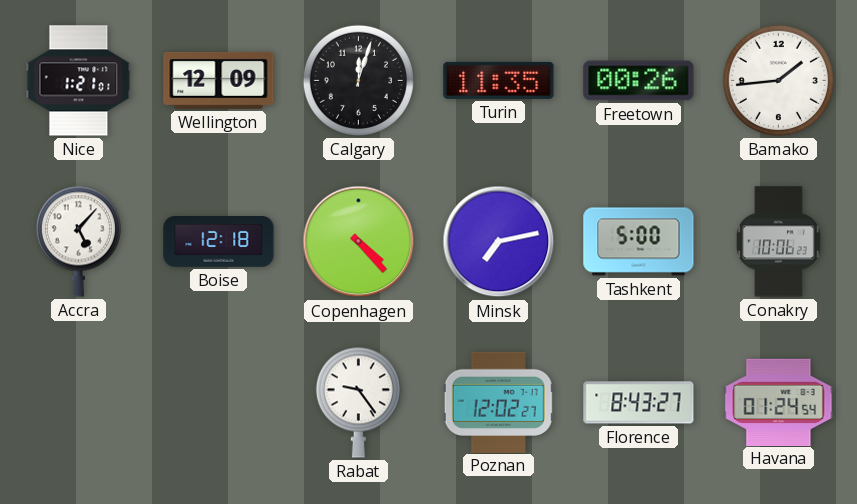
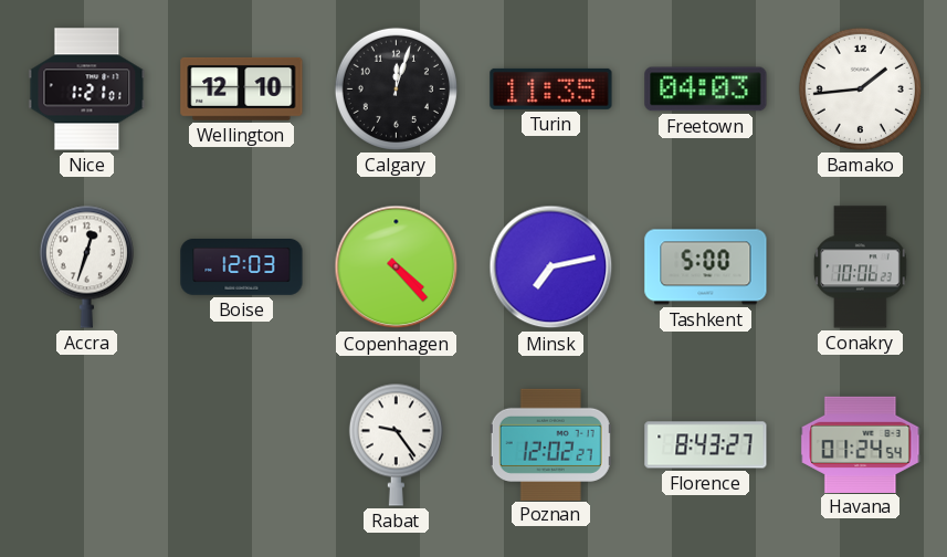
Wellington: 12:09 -> 12:10
Freetown: 00:26 -> 04:03
Accra: 5:07 -> 12:33
Boise: 12:18 -> 12:03
